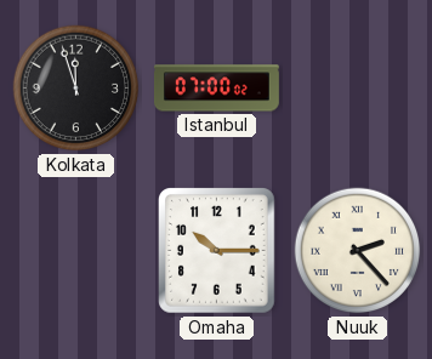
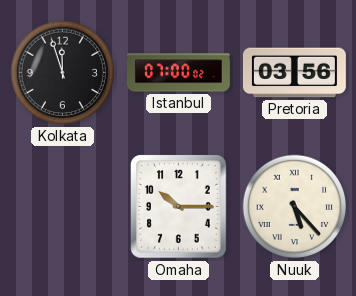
Pretoria: none -> 03:56
Nuuk: 2:23 -> 5:23
